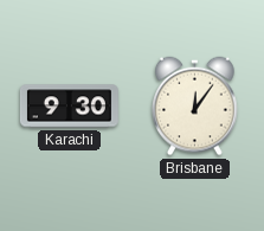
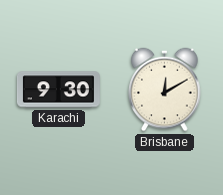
Brisbane: 12:06 -> 12:10
